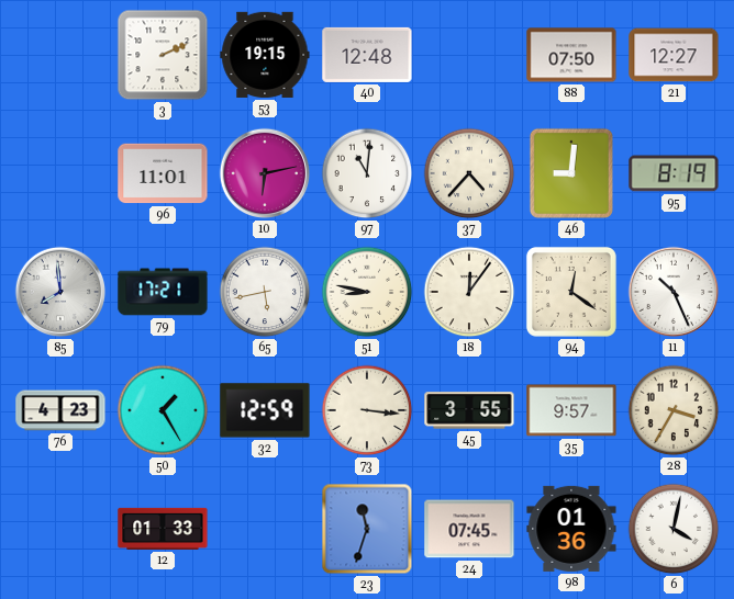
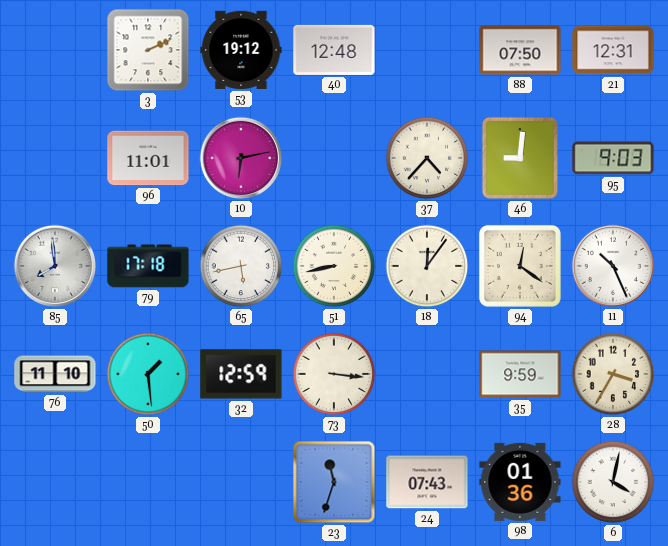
53: 19:15 -> 19:12
21: 12:27 -> 12:31
97: 11:01 -> none
95: 8:19 -> 9:03
79: 17:21 -> 17:18
51: 8:47 -> 8:43
76: 4:23 -> 11:10
50: 1:25 -> 1:29
45: 3:55 -> none
35: 9:57 -> 9:59
12: 01:33 -> none
24: 07:45 -> 07:43
